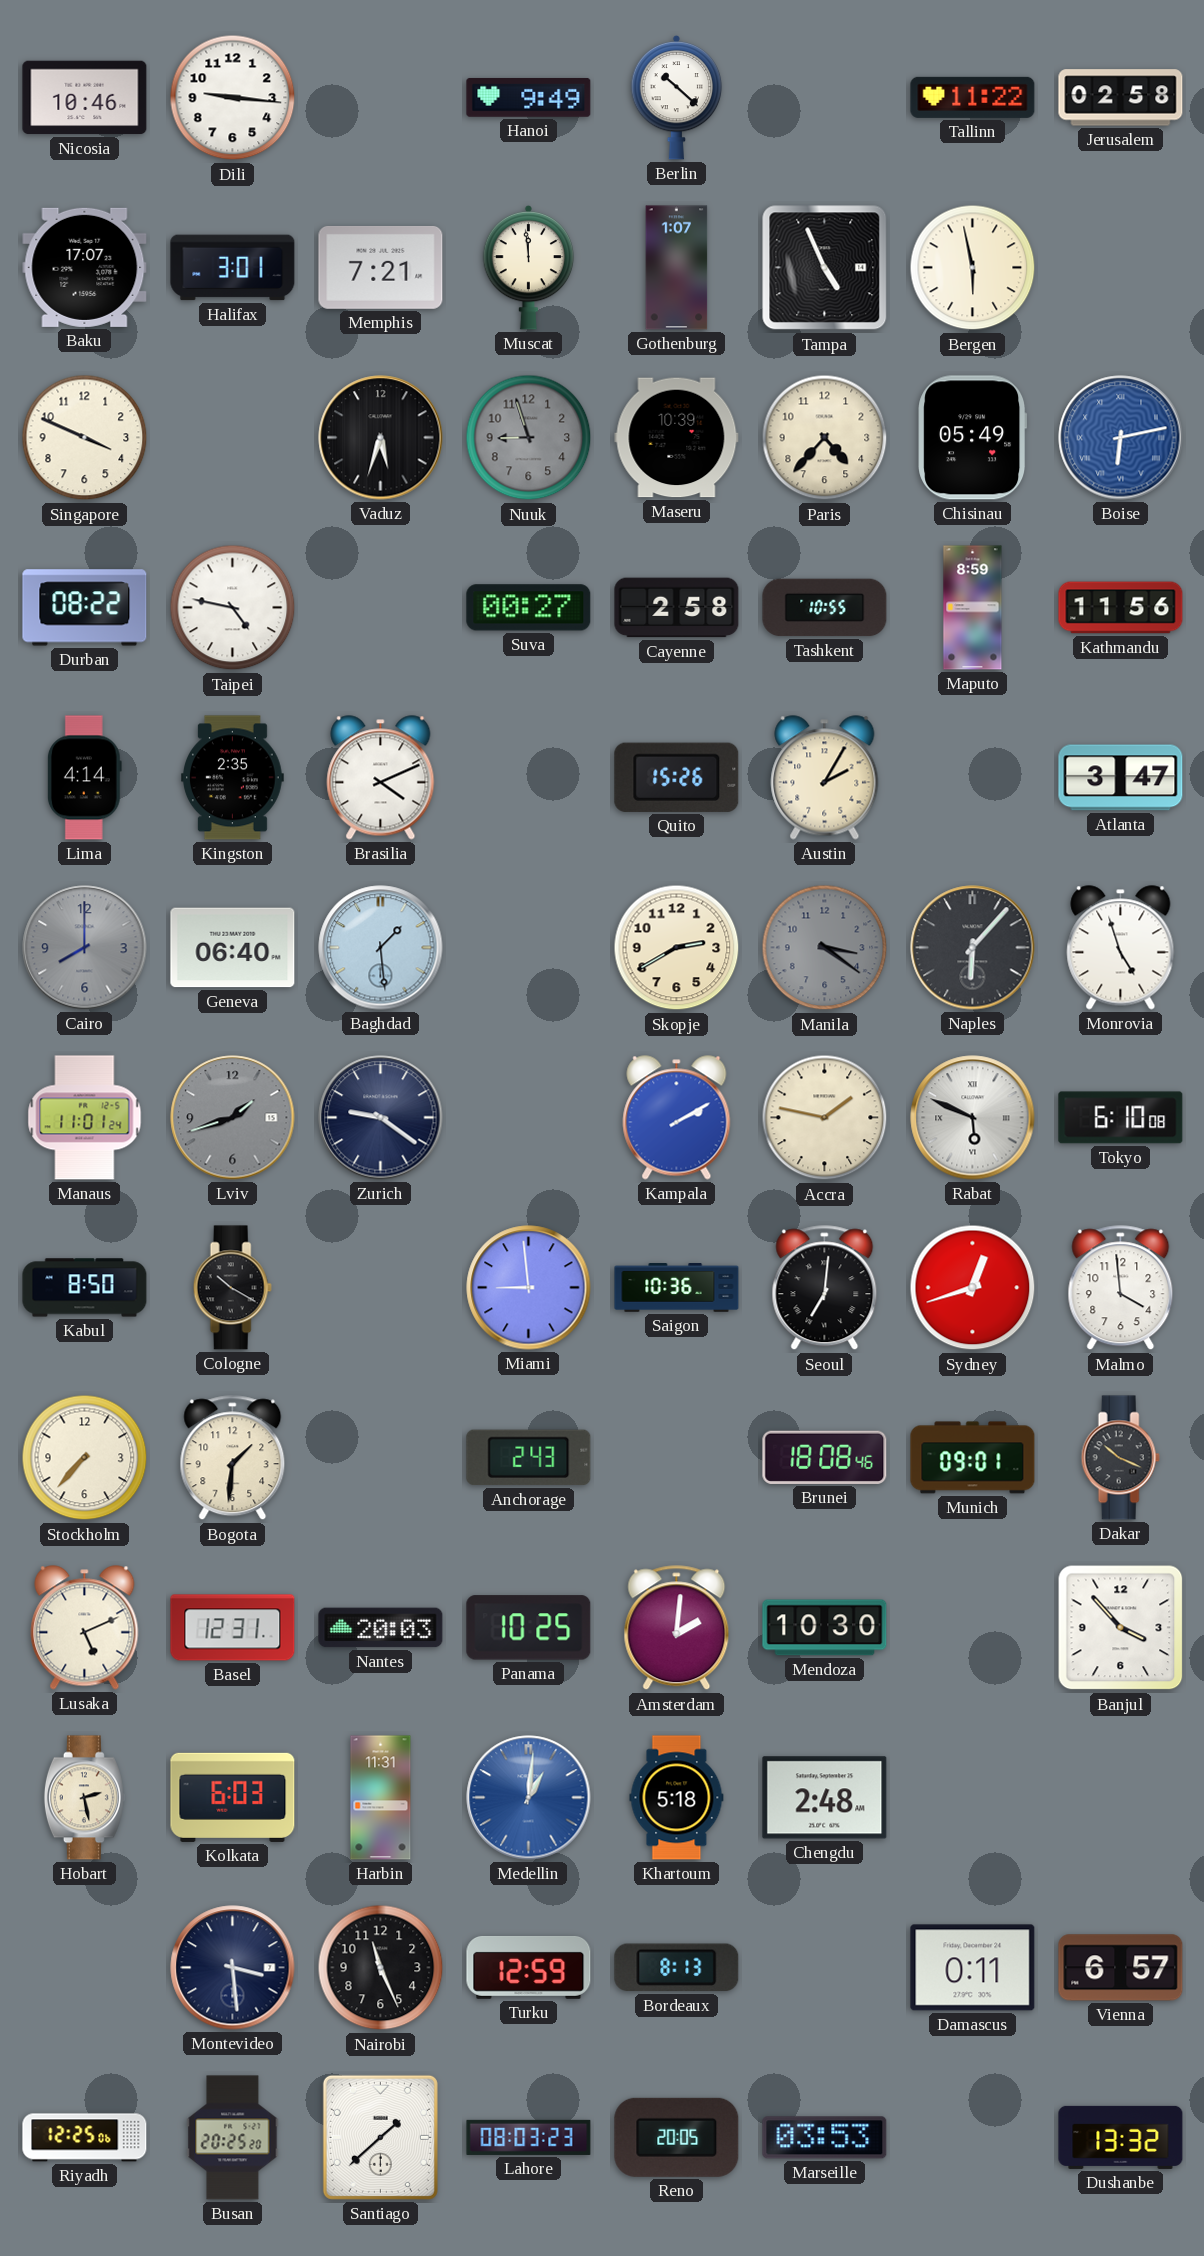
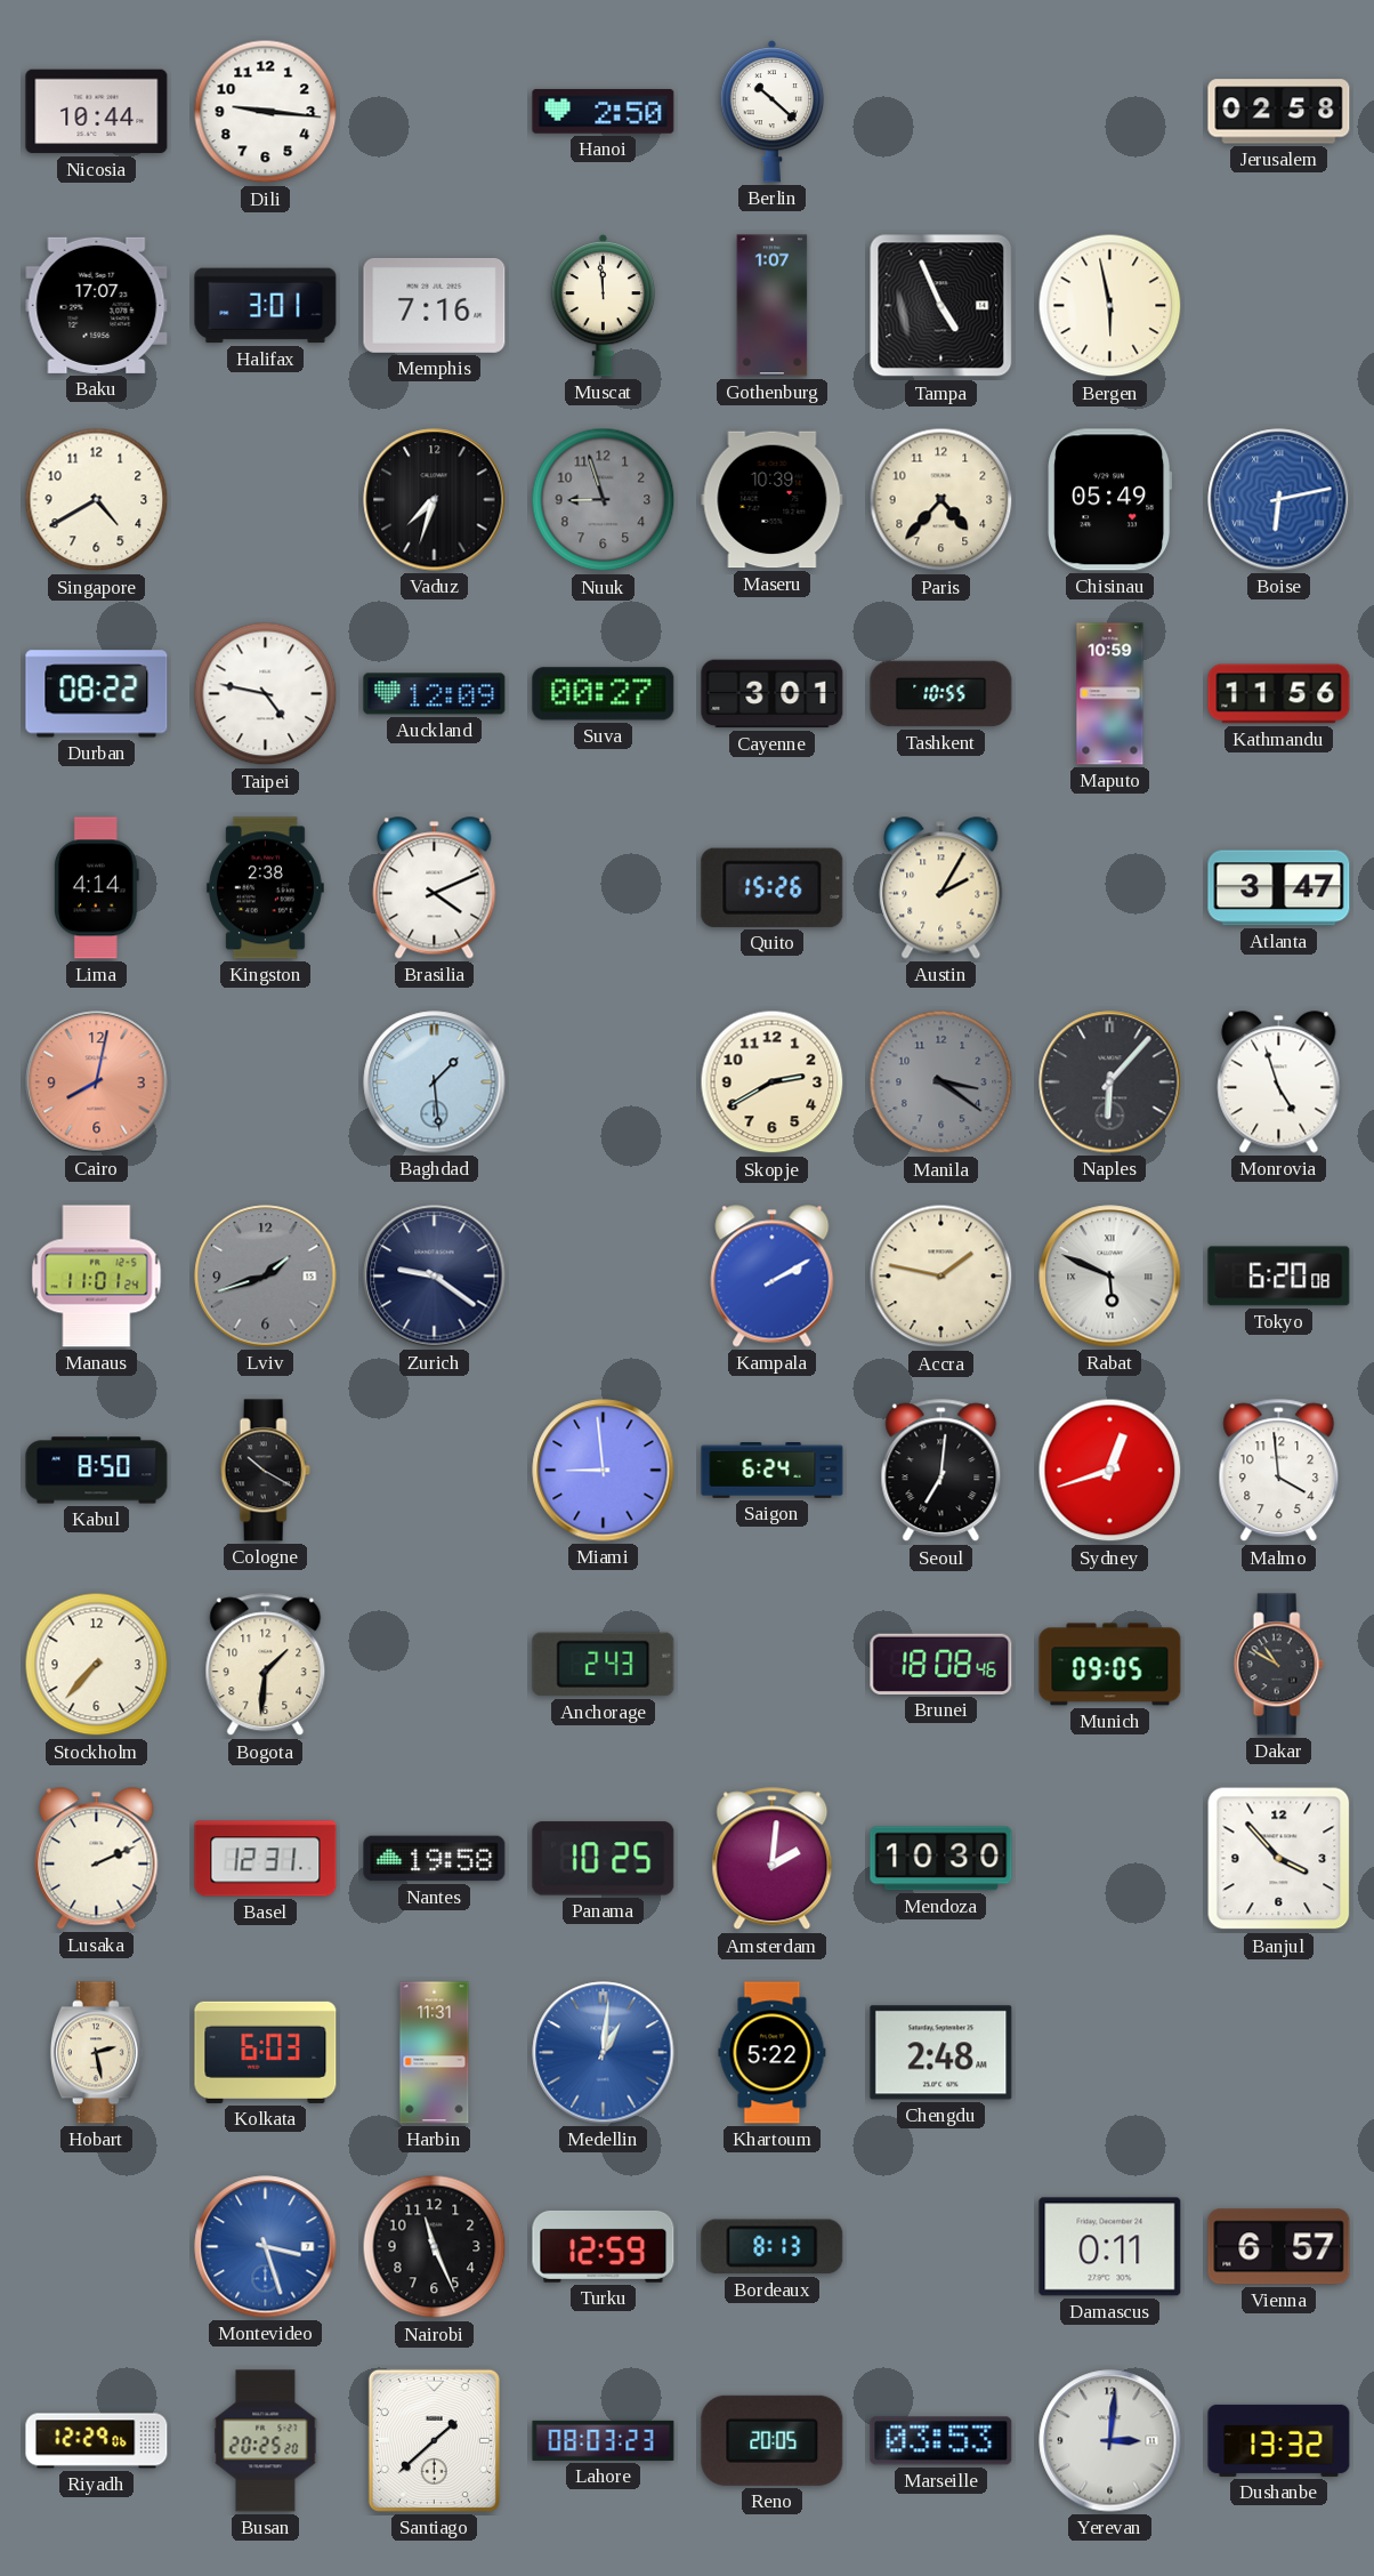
Nicosia: 10:46 -> 10:44
Hanoi: 9:49 -> 2:50
Tallinn: 11:22 -> none
Memphis: 7:21 -> 7:16
Singapore: 3:49 -> 4:40
Vaduz: 5:33 -> 7:33
Auckland: none -> 12:09
Cayenne: 2:58 -> 3:01
Maputo: 8:59 -> 10:59
Kingston: 2:35 -> 2:38
Cairo: 8:00 -> 8:02
Cairo dial: grey -> salmon
Geneva: 06:40 -> none
Tokyo: 6:10 -> 6:20
Saigon: 10:36 -> 6:24
Munich: 09:01 -> 09:05
Dakar: 10:19 -> 10:50
Lusaka: 5:11 -> 2:11
Nantes: 20:03 -> 19:58
Khartoum: 5:18 -> 5:22
Montevideo: 3:29 -> 3:27
Montevideo dial: navy -> blue
Riyadh: 12:25 -> 12:29
Yerevan: none -> 3:01
